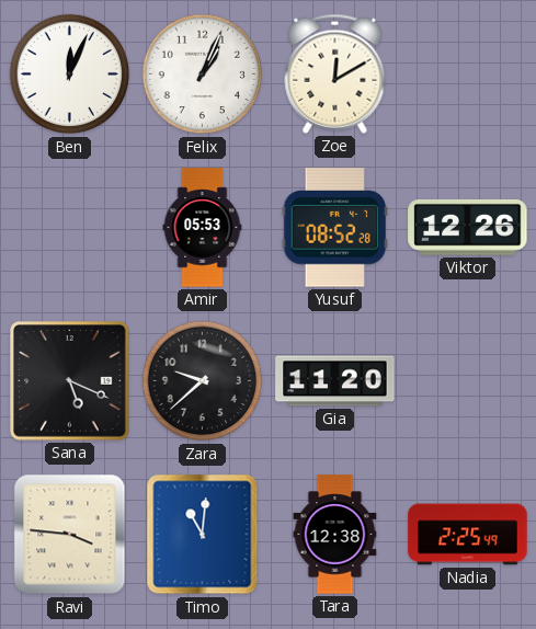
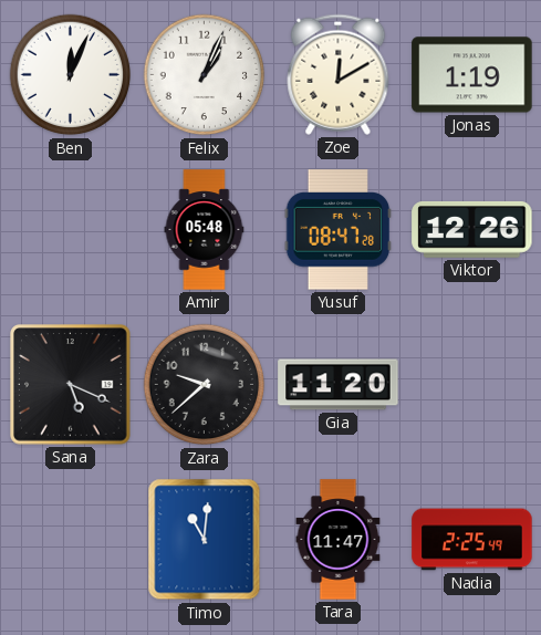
Jonas: none -> 1:19
Amir: 05:53 -> 05:48
Yusuf: 08:52 -> 08:47
Ravi: 3:46 -> none
Tara: 12:38 -> 11:47
